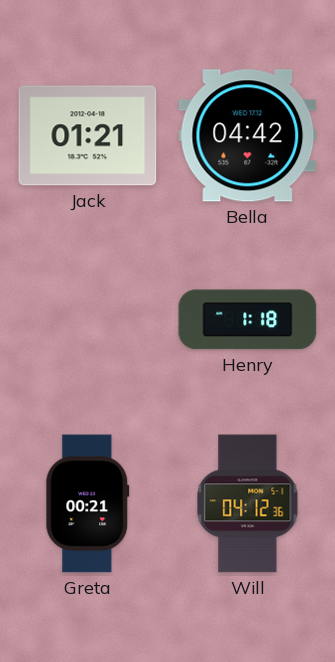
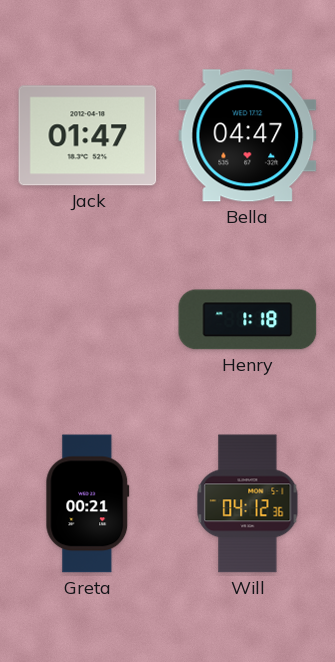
Jack: 01:21 -> 01:47
Bella: 04:42 -> 04:47
